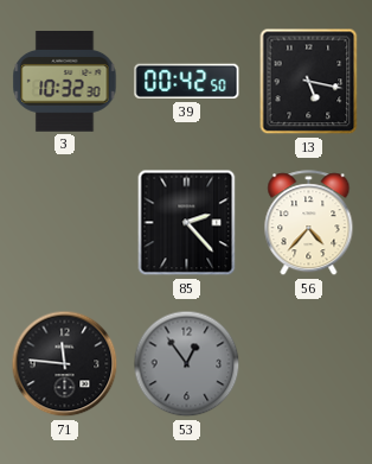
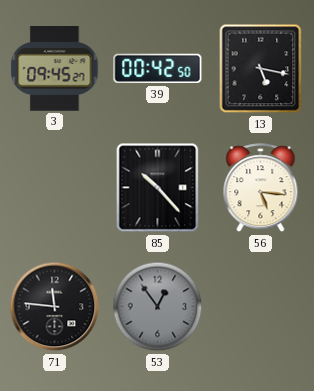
3: 10:32 -> 09:45
85: 2:23 -> 10:23
56: 4:37 -> 5:16
